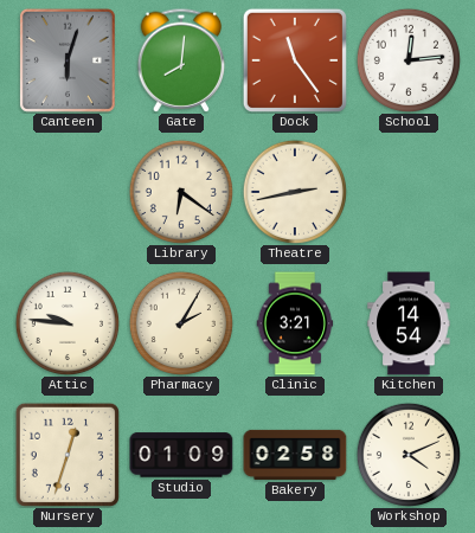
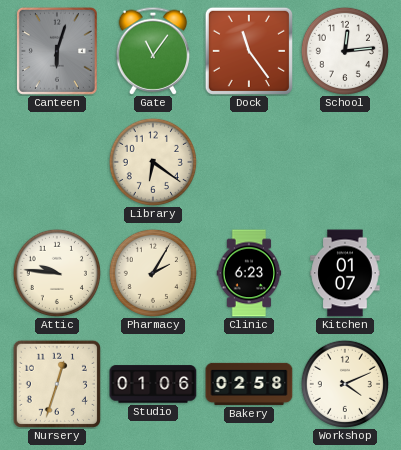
Gate: 8:01 -> 11:06
Theatre: 2:43 -> none
Clinic: 3:21 -> 6:23
Kitchen: 14:54 -> 01:07
Studio: 01:09 -> 01:06
